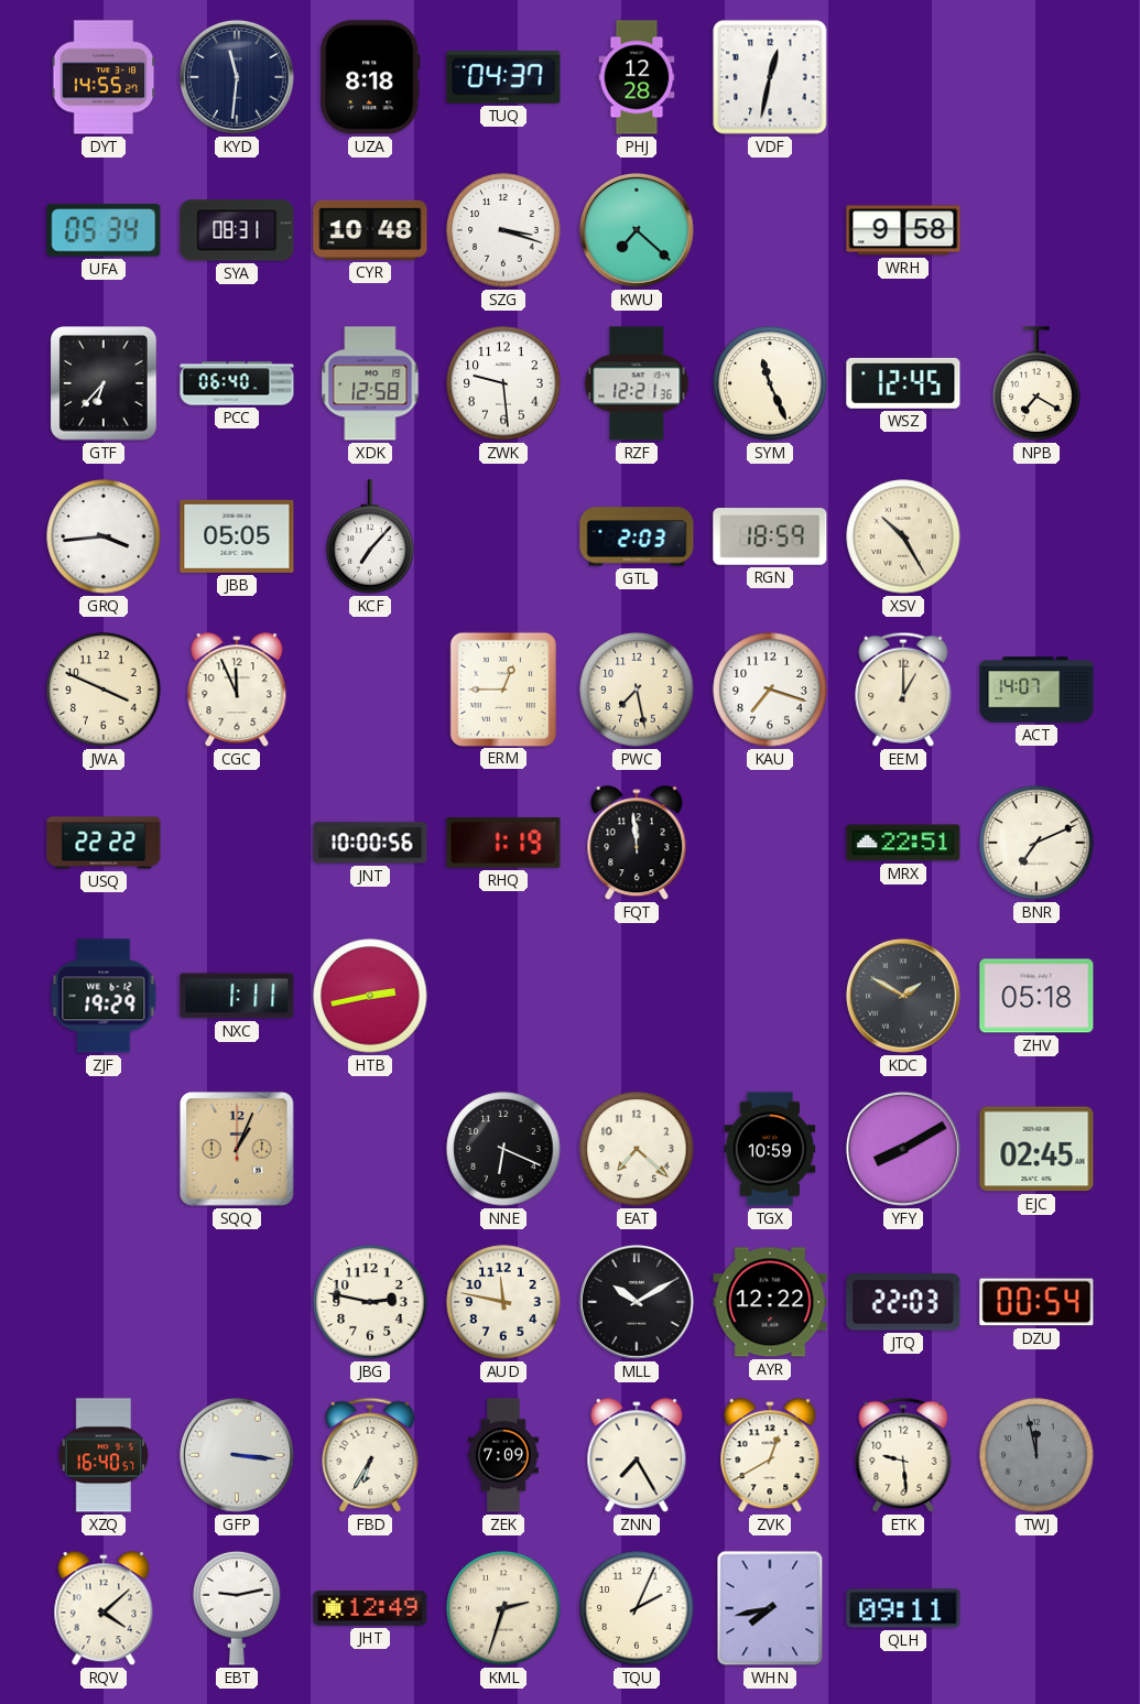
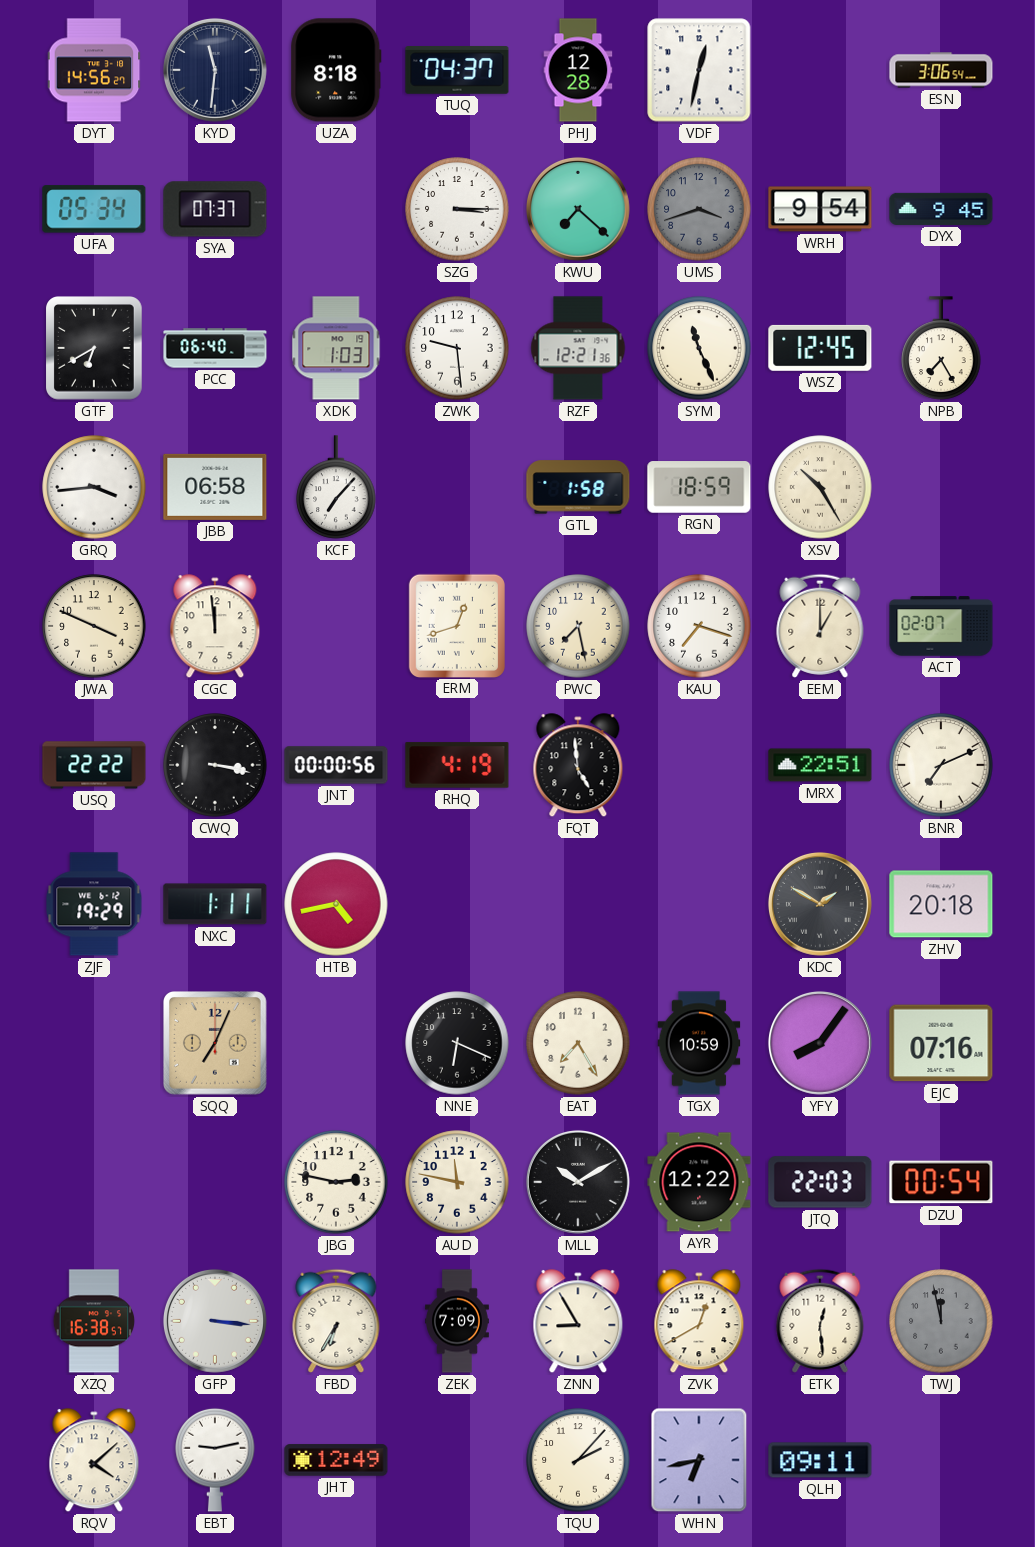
DYT: 14:55 -> 14:56
ESN: none -> 3:06
SYA: 08:31 -> 07:37
CYR: 10:48 -> none
SZG: 3:18 -> 3:15
UMS: none -> 3:42
WRH: 9:58 -> 9:54
DYX: none -> 9:45
GTF: 6:37 -> 6:40
XDK: 12:58 -> 1:03
NPB: 7:20 -> 7:25
JBB: 05:05 -> 06:58
GTL: 2:03 -> 1:58
CGC: 11:56 -> 11:59
ERM: 12:45 -> 12:42
ACT: 14:07 -> 02:07
CWQ: none -> 3:17
JNT: 10:00 -> 00:00
RHQ: 1:19 -> 4:19
FQT: 11:59 -> 4:59
HTB: 2:43 -> 4:43
ZHV: 05:18 -> 20:18
SQQ: 1:04 -> 7:04
EAT: 7:22 -> 7:25
YFY: 8:10 -> 8:06
EJC: 02:45 -> 07:16
XZQ: 16:40 -> 16:38
ZNN: 7:25 -> 8:55
ETK: 9:29 -> 12:29
KML: 2:33 -> none
TQU: 2:04 -> 2:07
WHN: 7:43 -> 6:43
